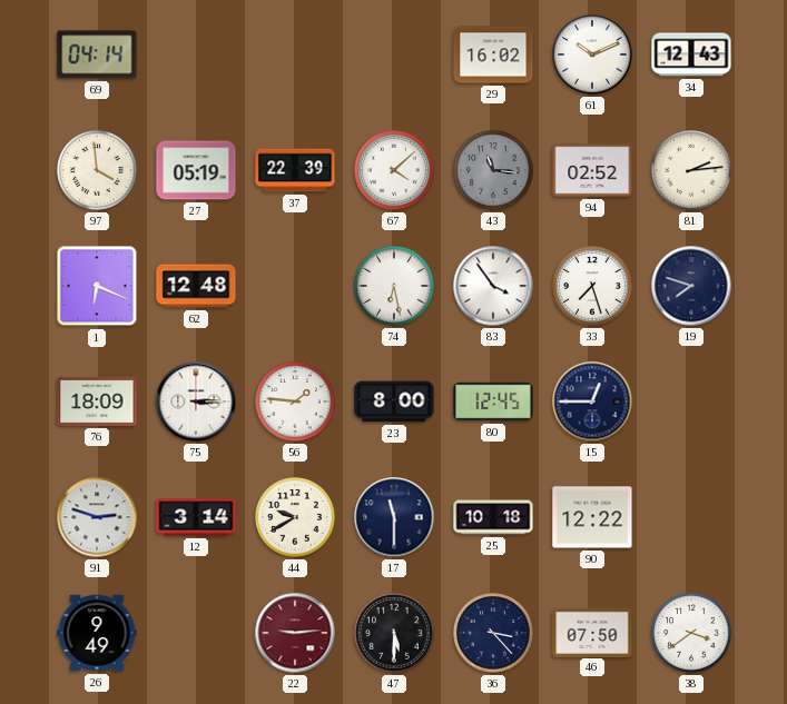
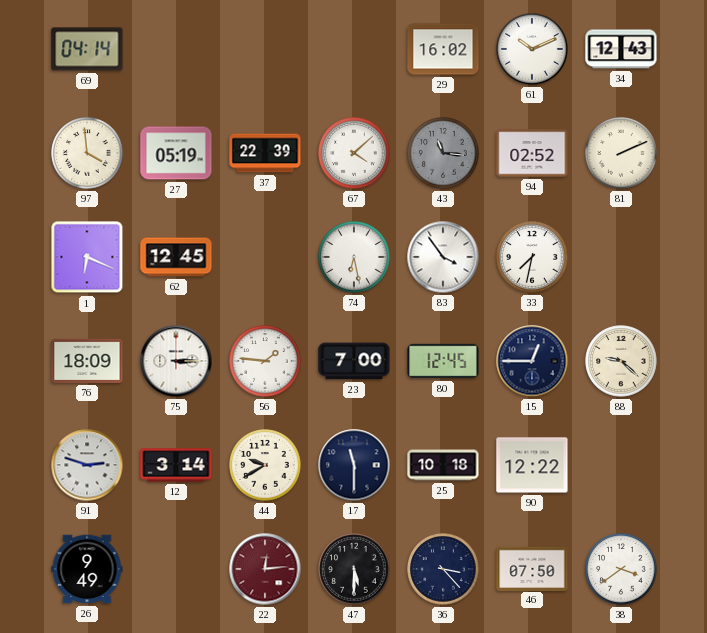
81: 2:14 -> 2:11
62: 12:48 -> 12:45
33: 7:27 -> 7:32
19: 7:48 -> none
23: 8:00 -> 7:00
88: none -> 9:22
22: 9:14 -> 12:14
